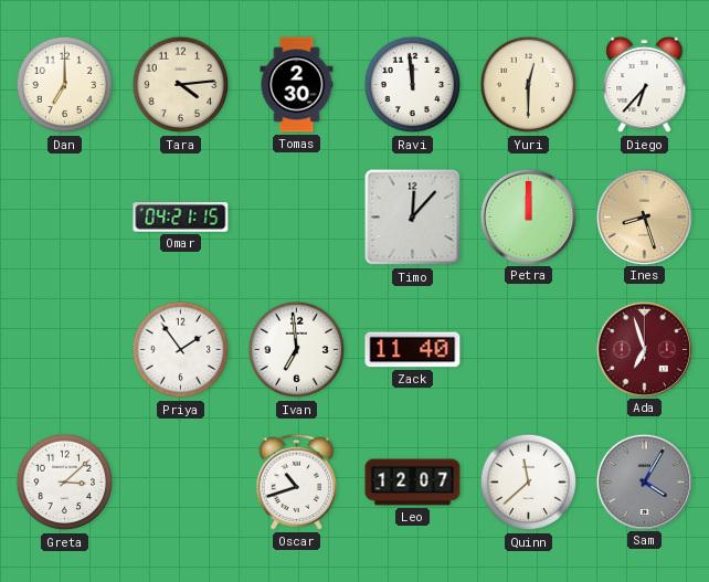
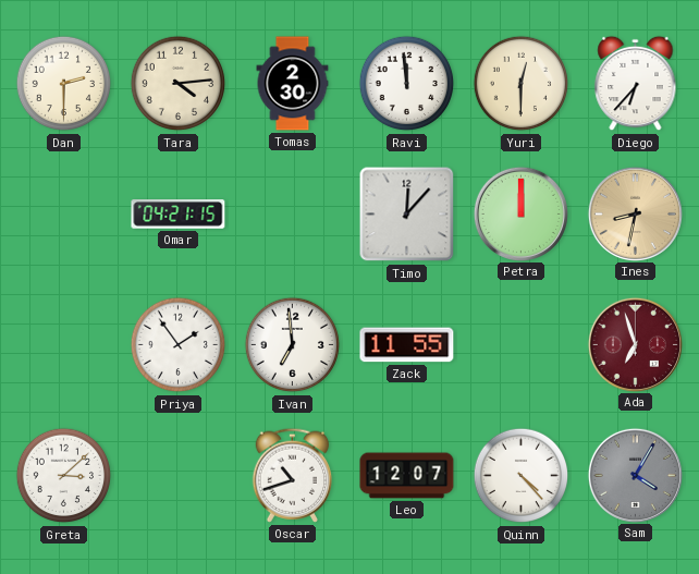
Dan: 7:00 -> 2:30
Ines: 8:27 -> 8:32
Zack: 11:40 -> 11:55
Quinn: 11:38 -> 4:23
